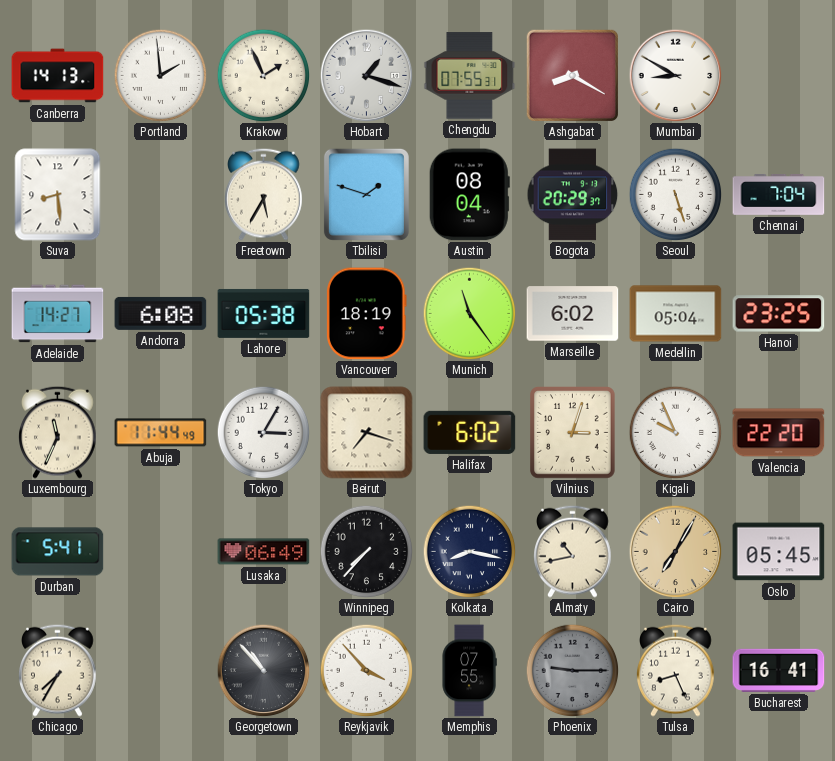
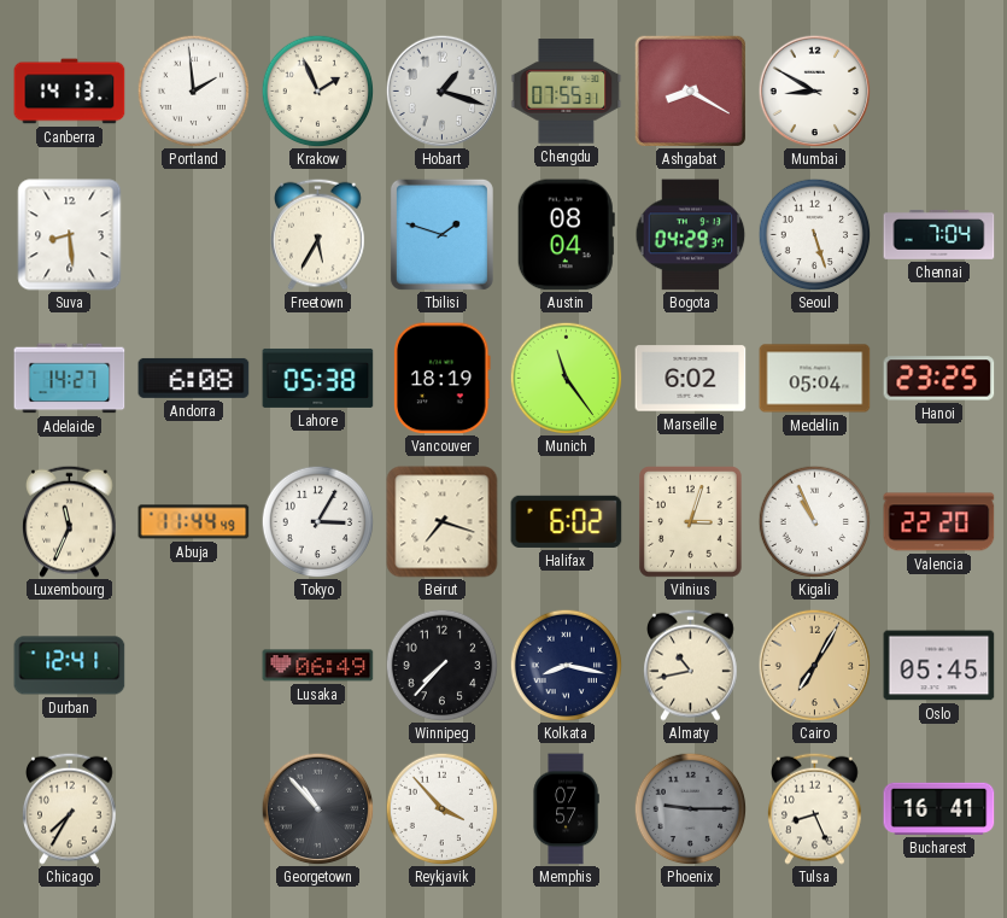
Bogota: 20:29 -> 04:29
Kigali: 9:56 -> 10:56
Durban: 5:41 -> 12:41
Memphis: 07:55 -> 07:57
